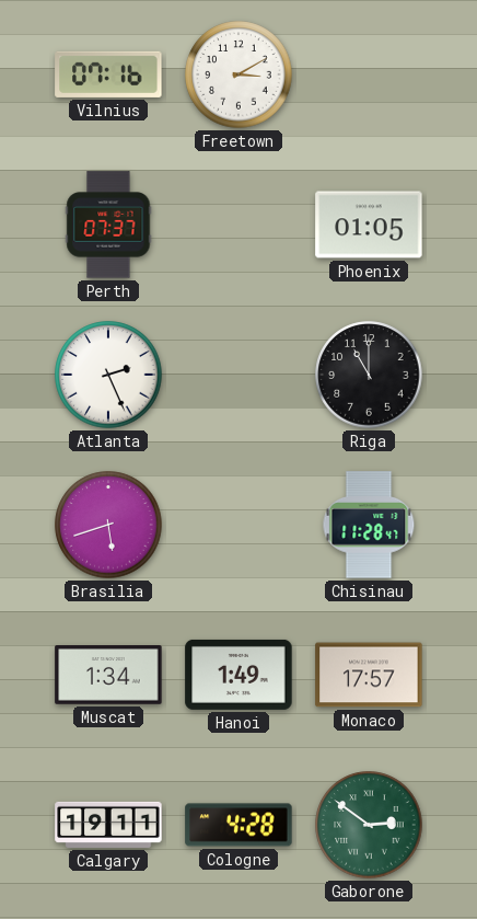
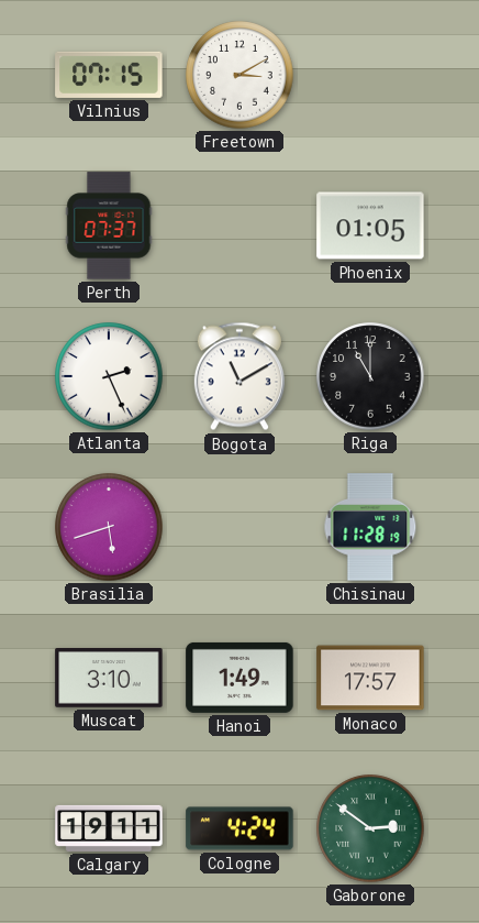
Vilnius: 07:16 -> 07:15
Bogota: none -> 11:10
Chisinau: 11:28:47 -> 11:28:19
Muscat: 1:34 -> 3:10
Cologne: 4:28 -> 4:24
